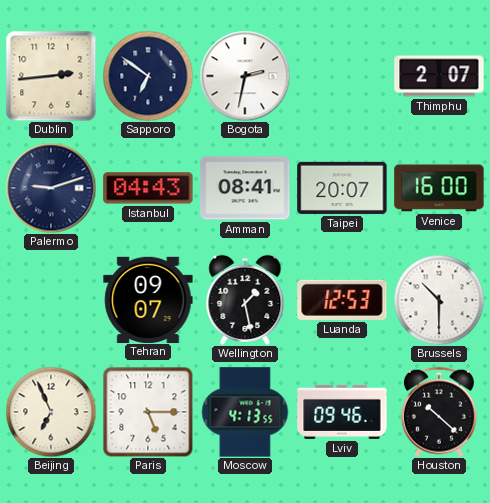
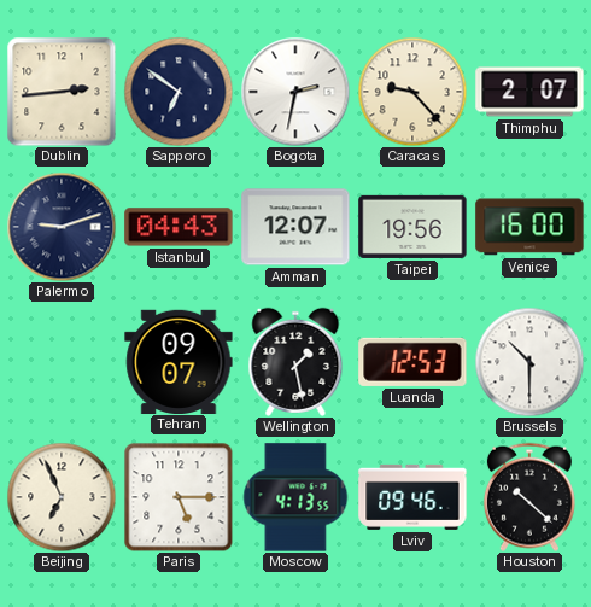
Caracas: none -> 9:23
Amman: 08:41 -> 12:07
Taipei: 20:07 -> 19:56
